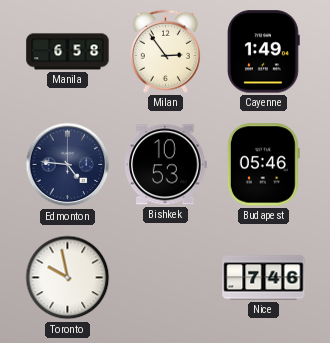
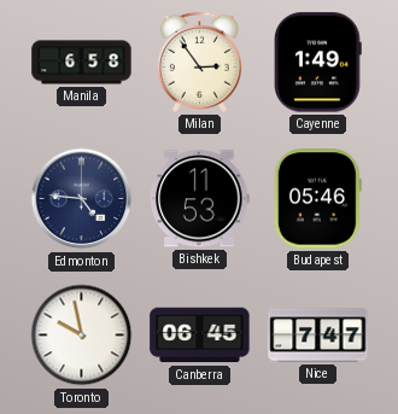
Bishkek: 10:53 -> 11:53
Canberra: none -> 06:45
Nice: 7:46 -> 7:47
